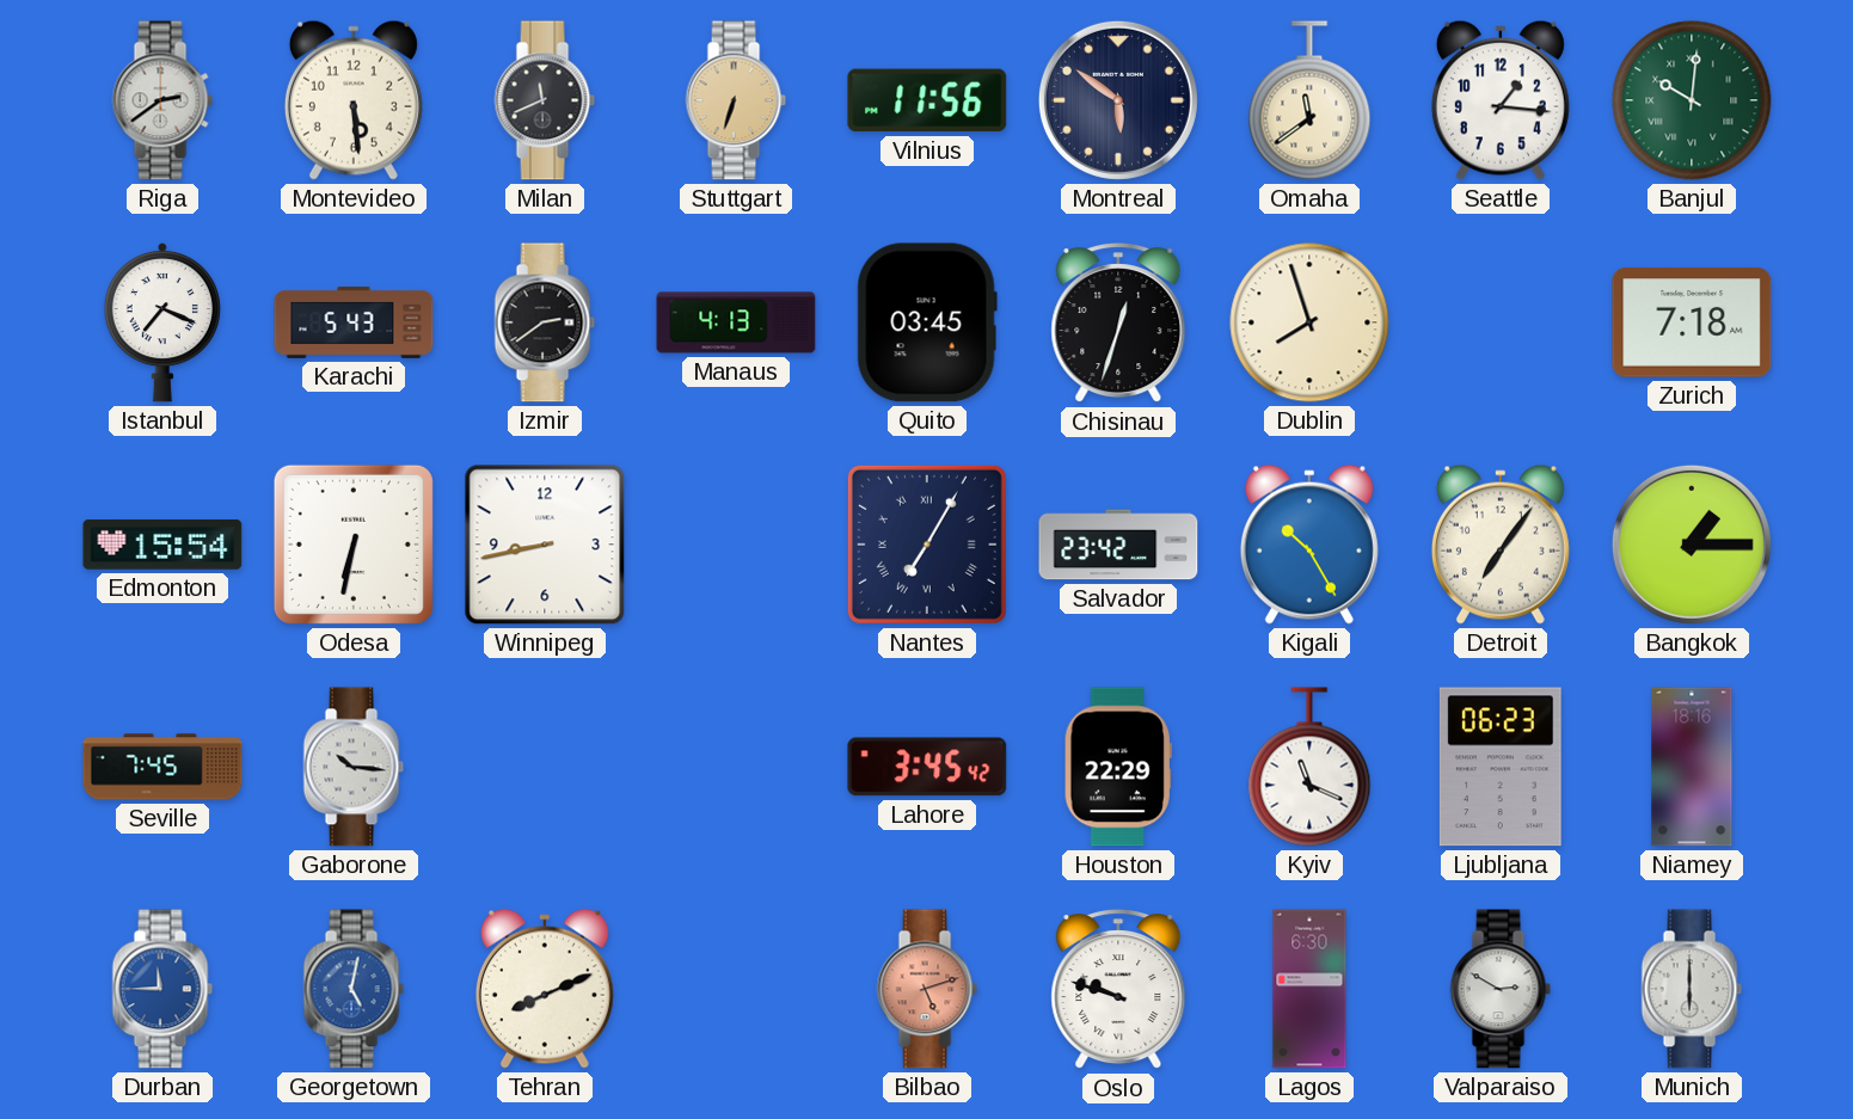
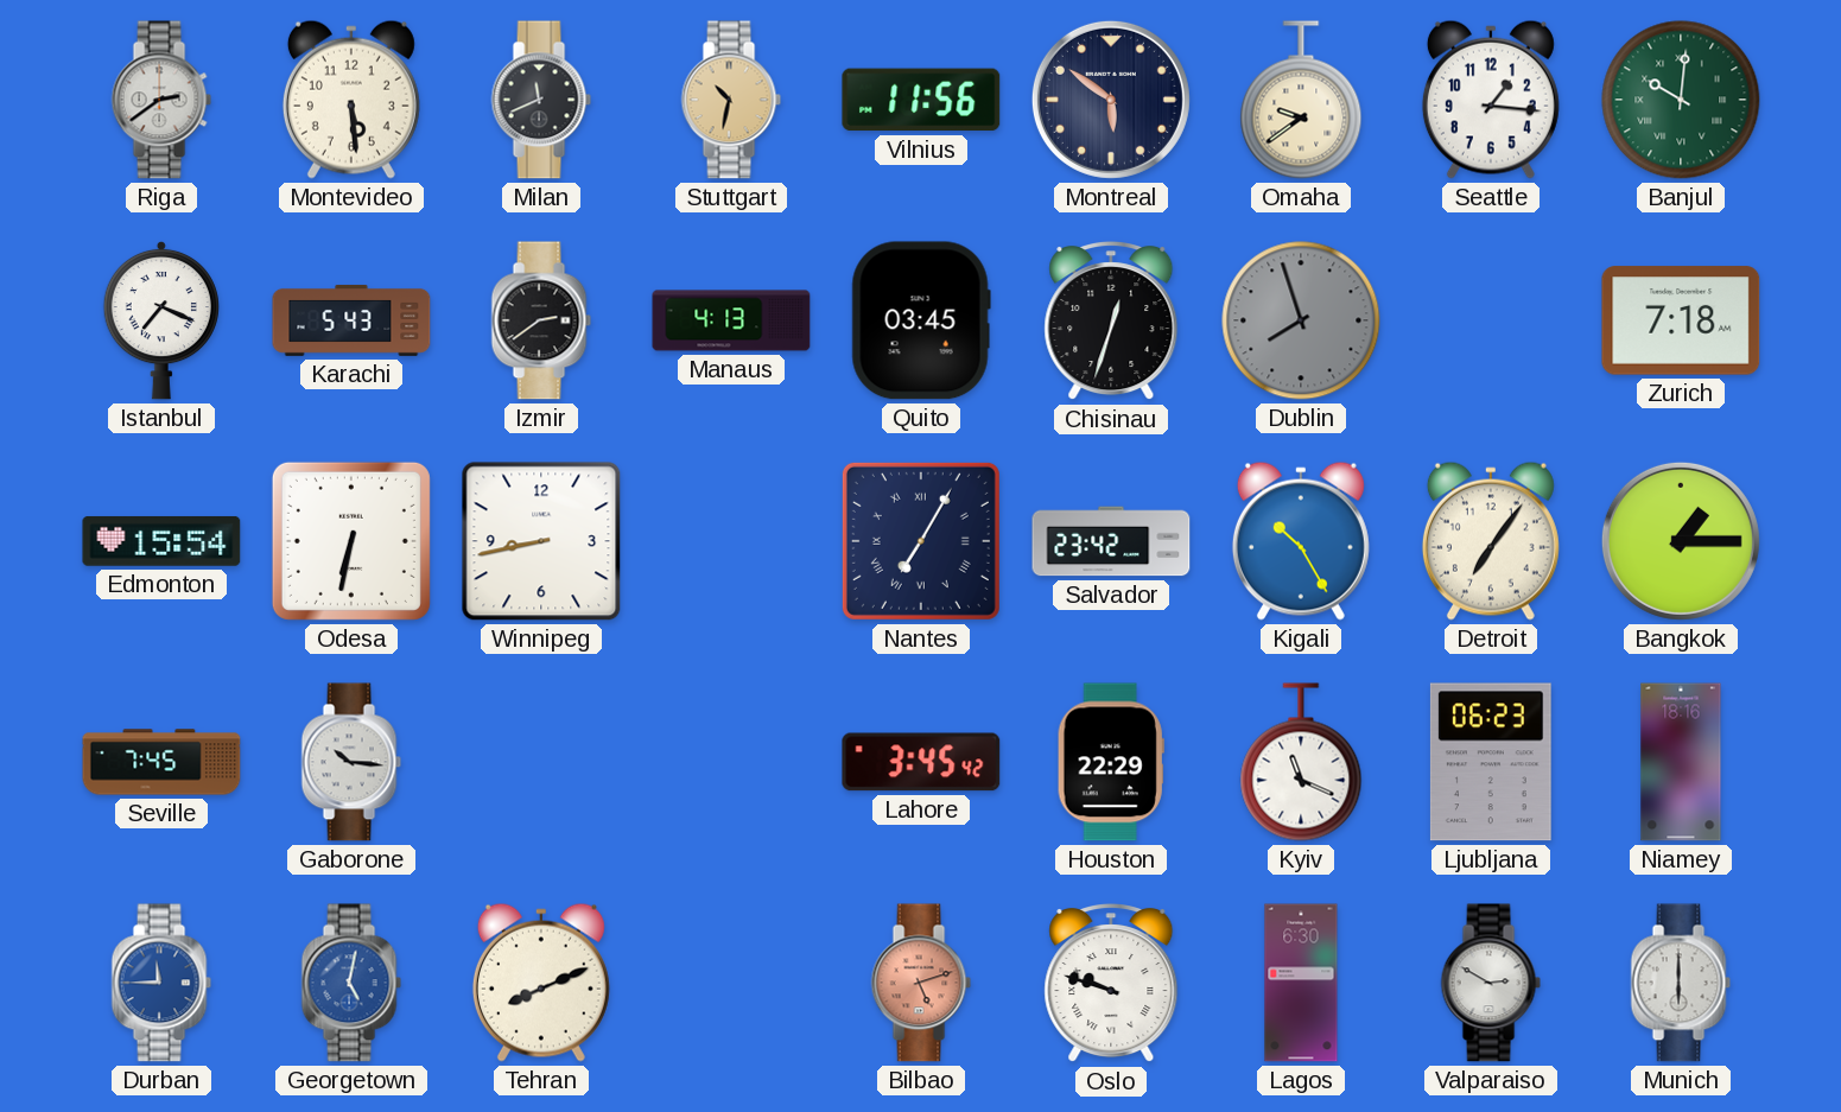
Stuttgart: 6:33 -> 10:32
Omaha: 11:39 -> 9:39
Dublin dial: cream -> grey
